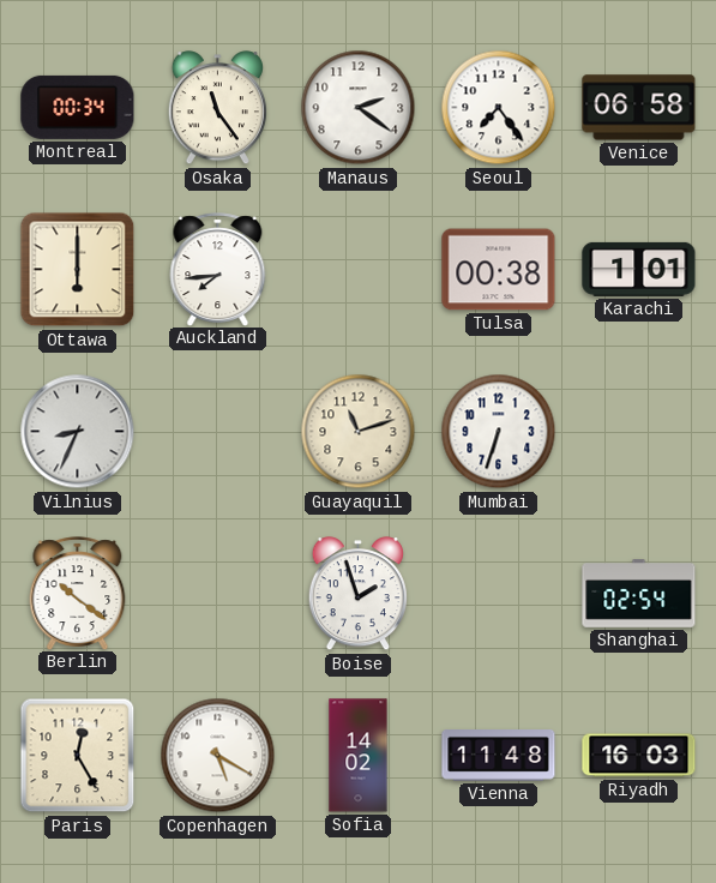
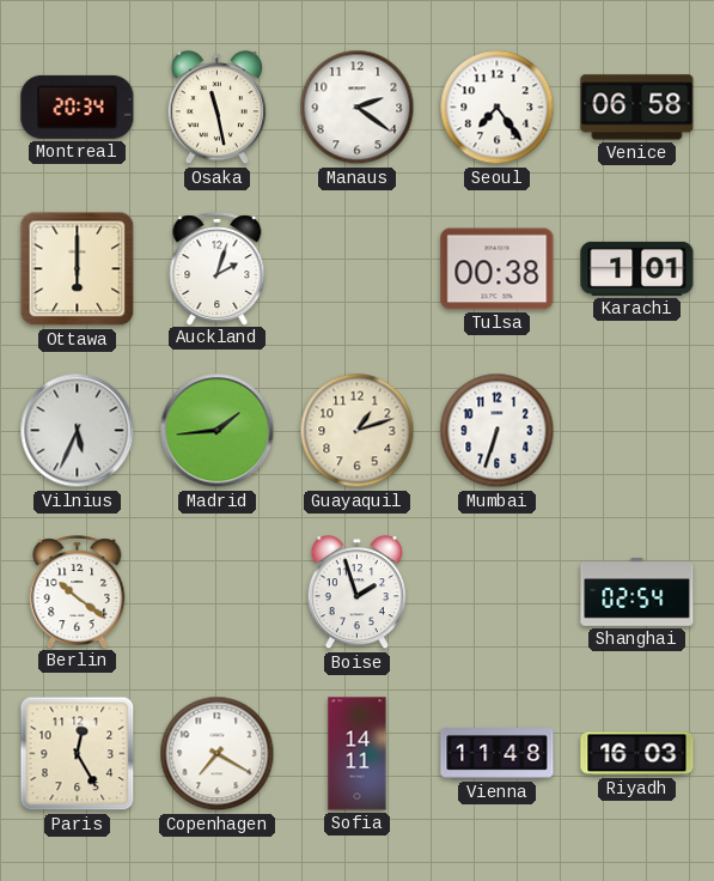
Montreal: 00:34 -> 20:34
Osaka: 11:24 -> 11:28
Auckland: 7:44 -> 2:03
Vilnius: 8:34 -> 5:34
Madrid: none -> 1:44
Guayaquil: 11:12 -> 1:12
Copenhagen: 5:20 -> 7:20
Sofia: 14:02 -> 14:11
